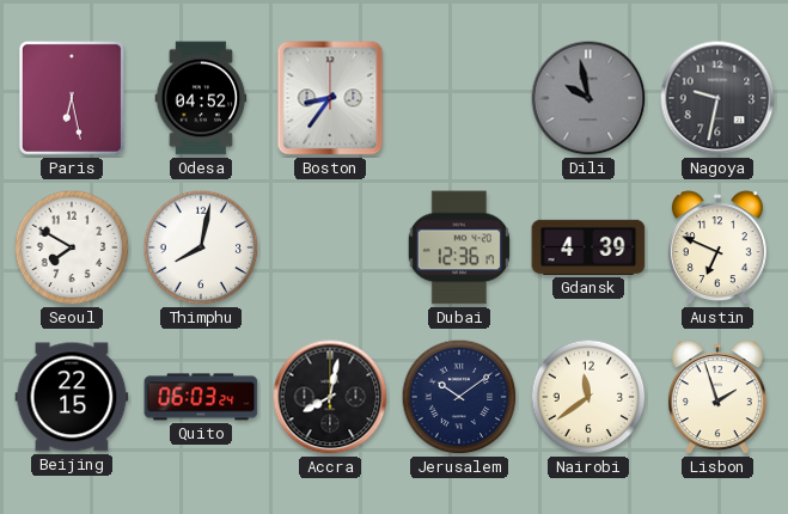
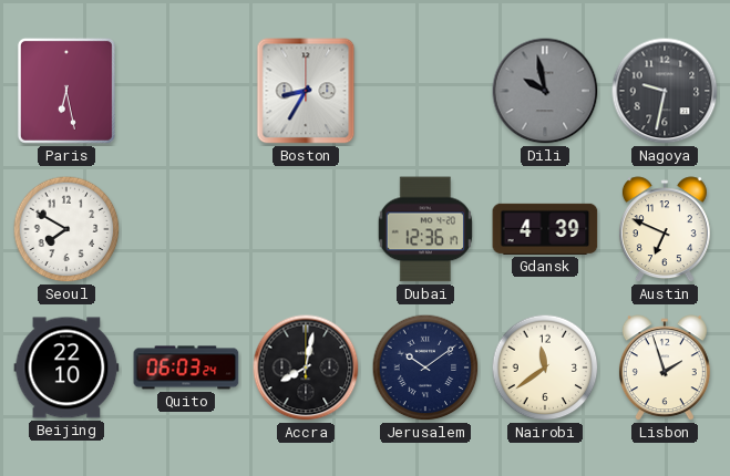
Odesa: 04:52 -> none
Boston: 8:36 -> 8:35
Thimphu: 8:02 -> none
Beijing: 22:15 -> 22:10
